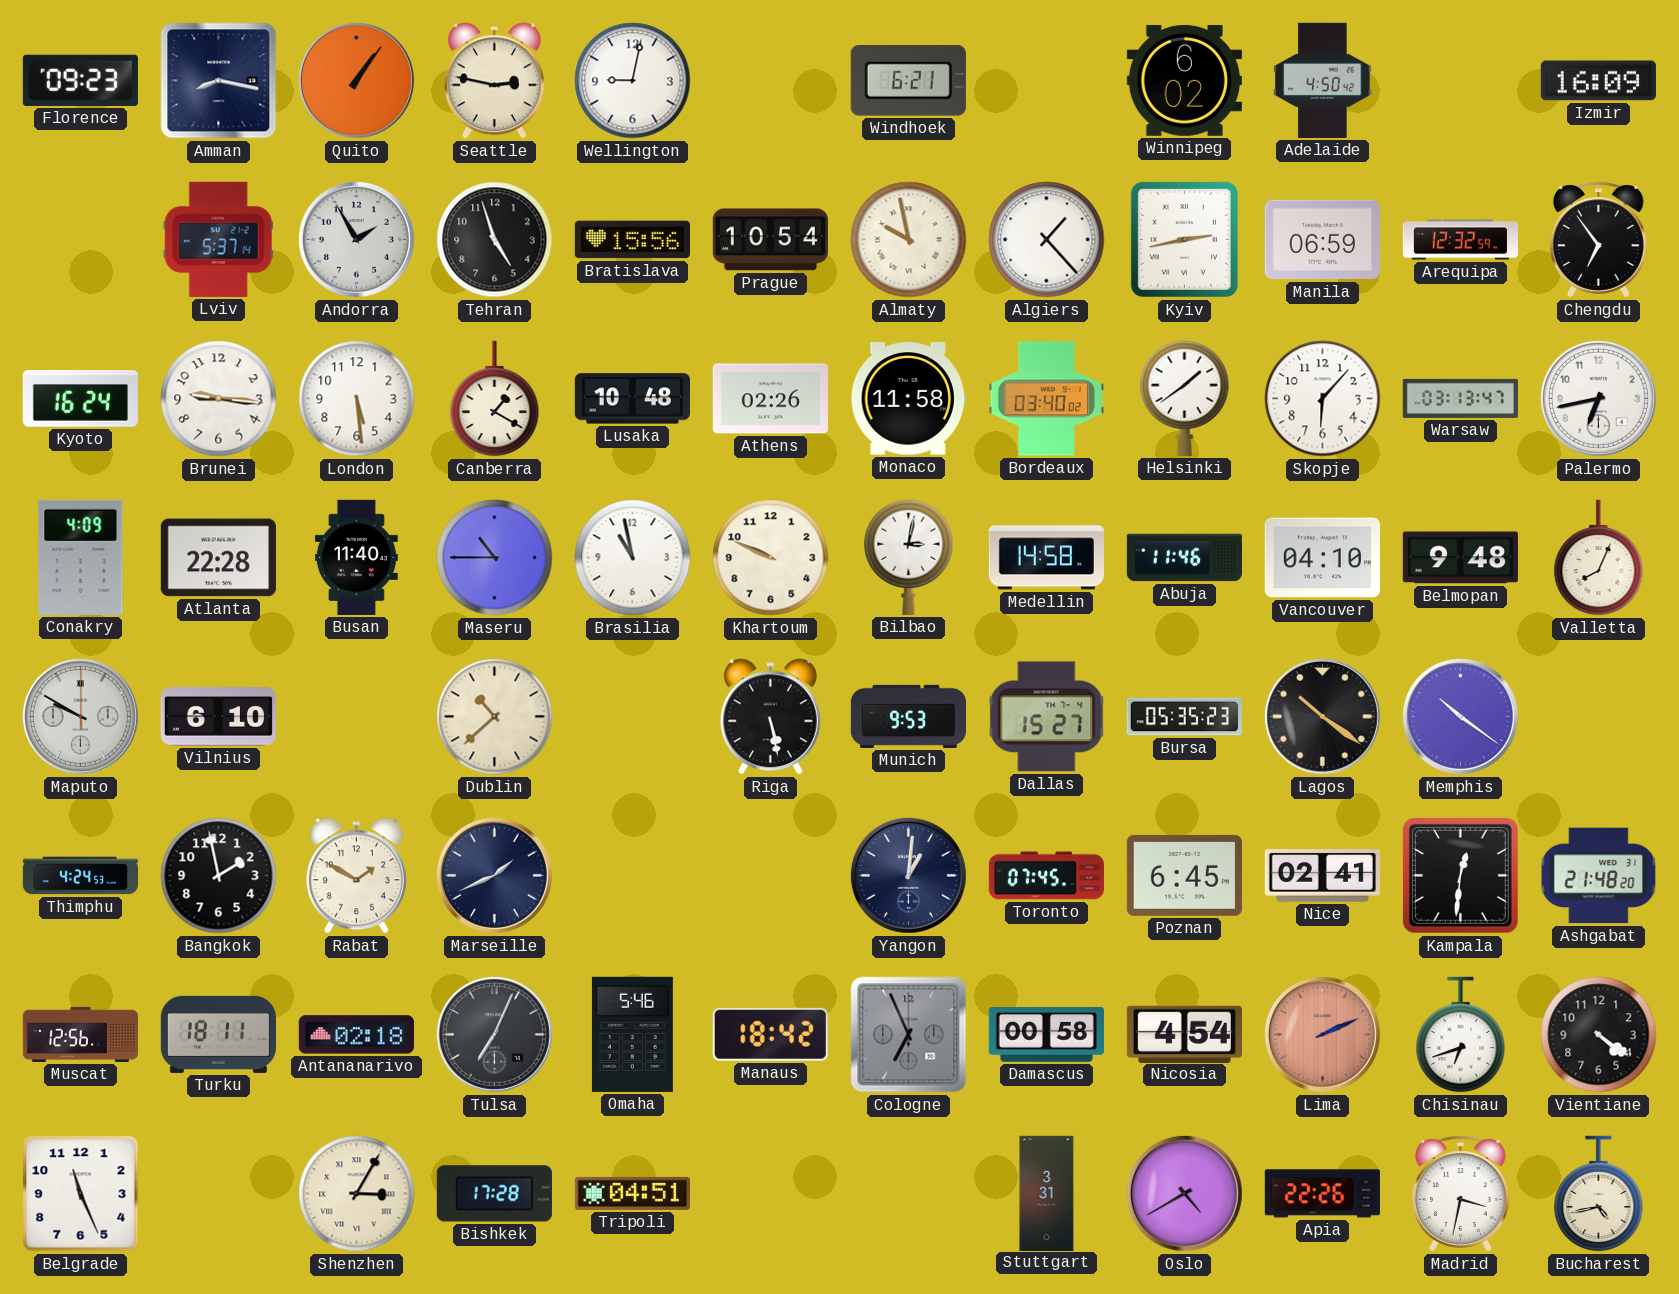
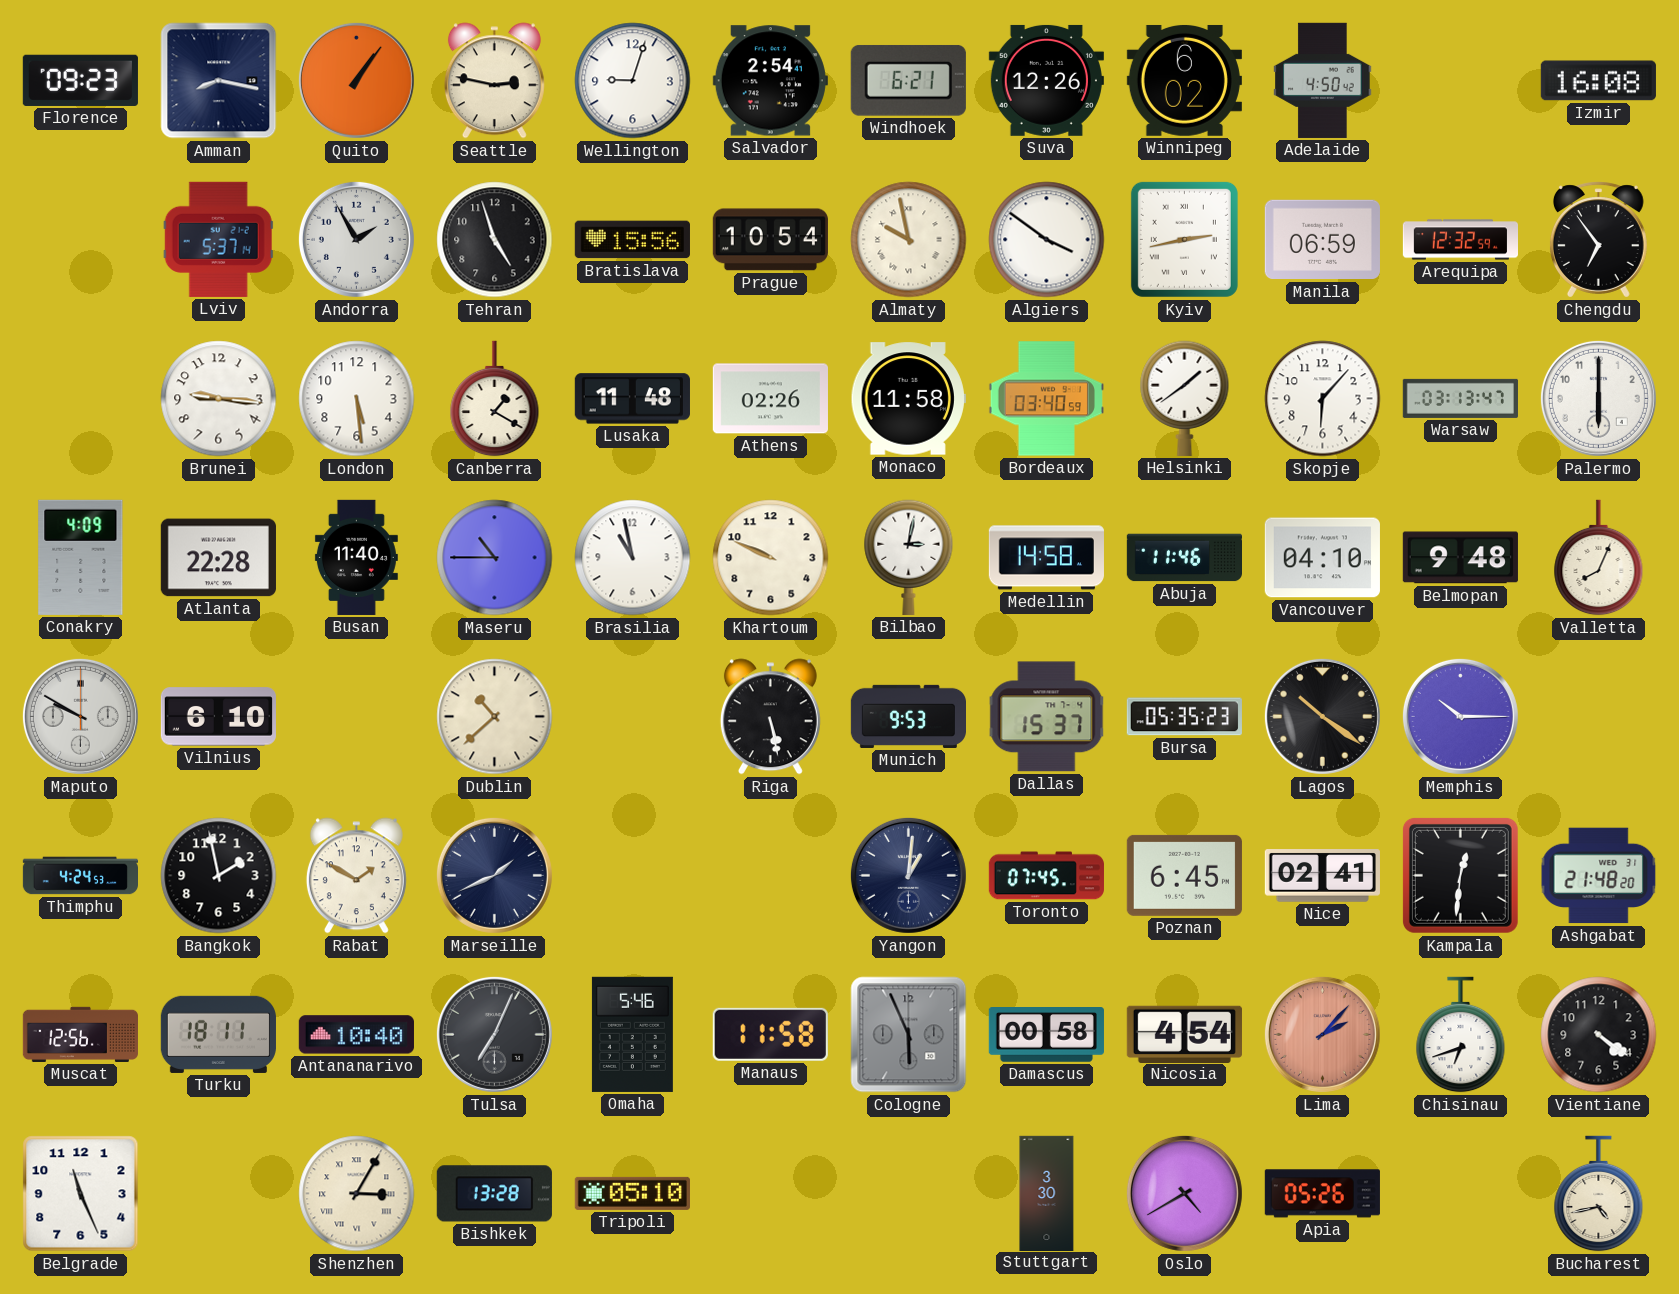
Wellington: 9:02 -> 9:03
Salvador: none -> 2:54
Suva: none -> 12:26
Izmir: 16:09 -> 16:08
Algiers: 1:23 -> 3:51
Kyoto: 16:24 -> none
Lusaka: 10:48 -> 11:48
Bordeaux: 03:40:02 -> 03:40:59
Palermo: 6:43 -> 6:00
Dallas: 15:27 -> 15:37
Memphis: 10:21 -> 10:15
Antananarivo: 02:18 -> 10:40
Manaus: 18:42 -> 11:58
Cologne: 6:56 -> 5:56
Lima: 2:11 -> 2:07
Bishkek: 17:28 -> 13:28
Tripoli: 04:51 -> 05:10
Stuttgart: 3:31 -> 3:30
Apia: 22:26 -> 05:26
Madrid: 3:32 -> none
